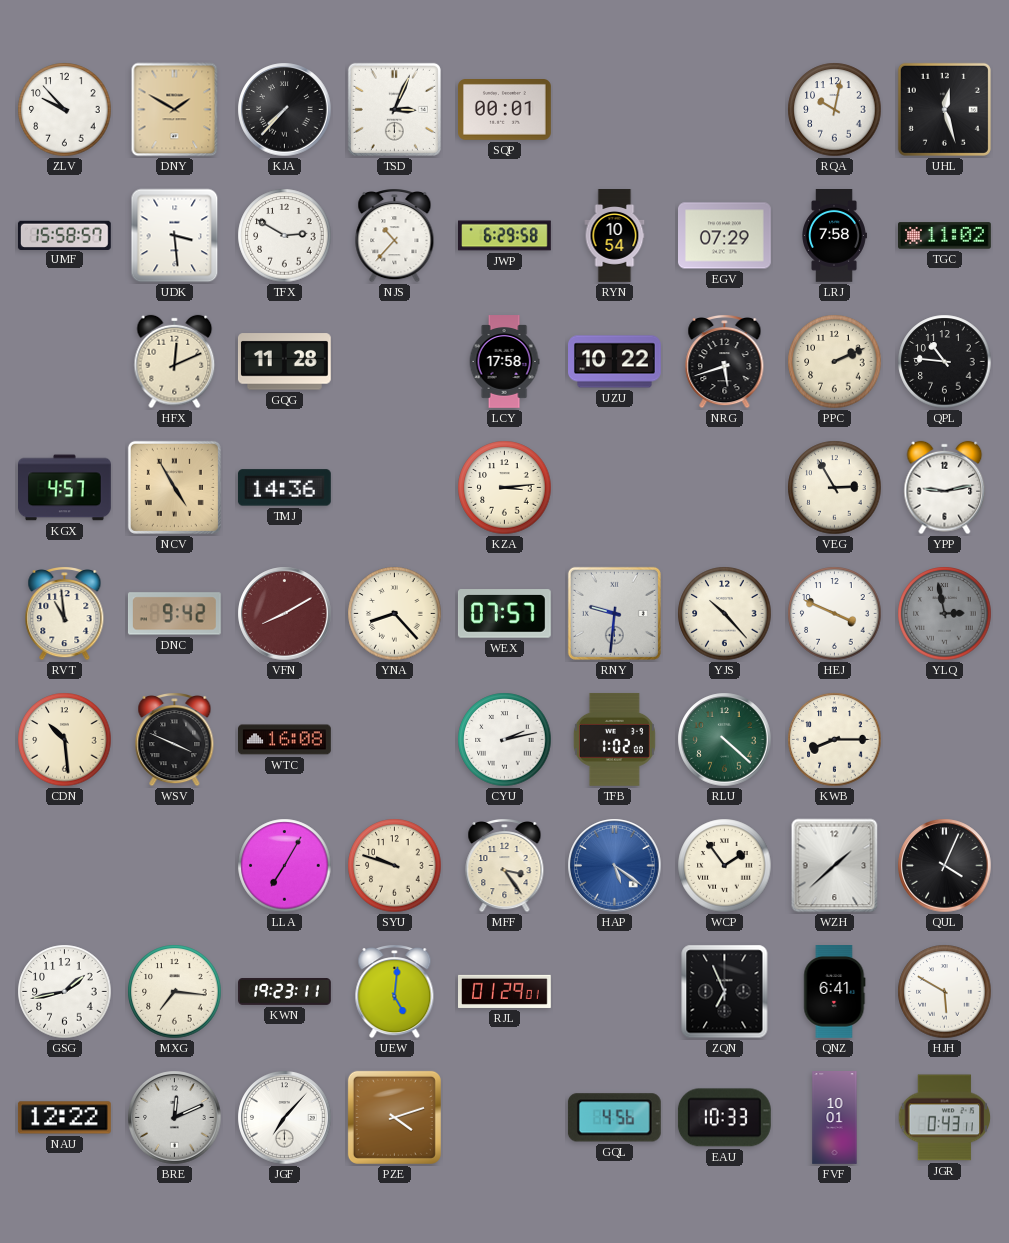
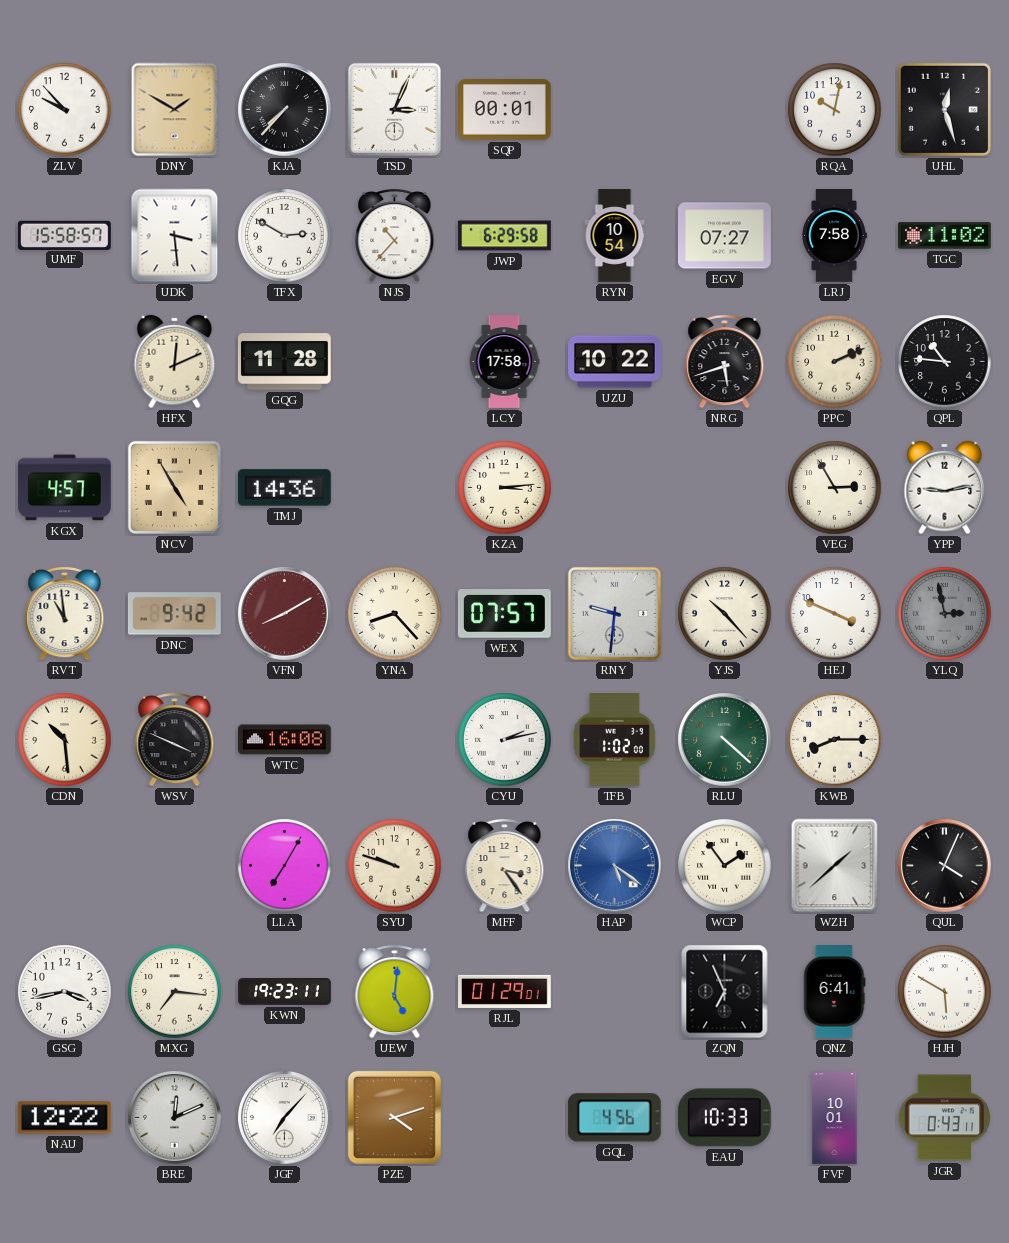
EGV: 07:29 -> 07:27
GSG: 1:43 -> 3:43
